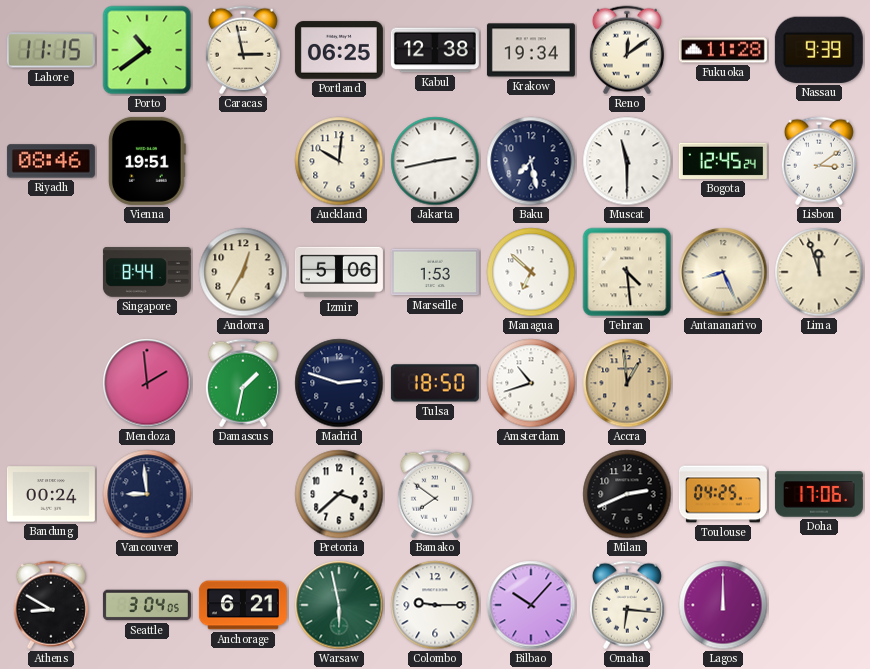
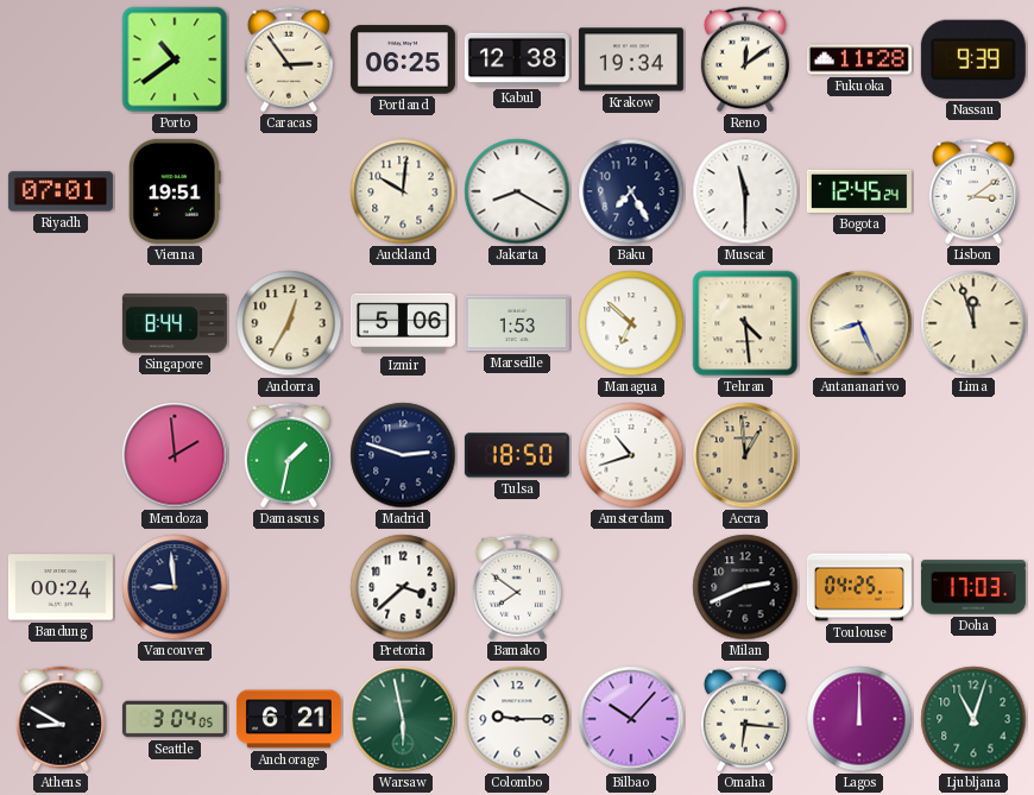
Lahore: 11:15 -> none
Caracas: 2:58 -> 2:54
Riyadh: 08:46 -> 07:01
Jakarta: 2:43 -> 8:20
Baku: 7:28 -> 7:25
Doha: 17:06 -> 17:03
Ljubljana: none -> 11:03
